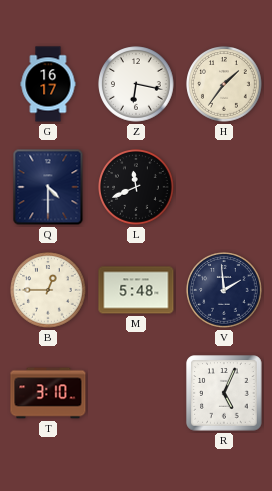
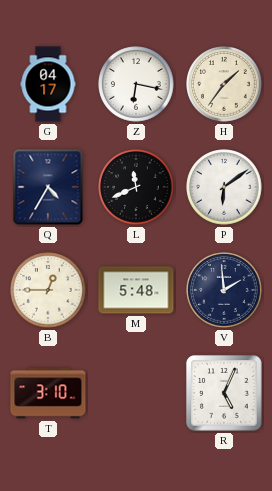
G: 16:17 -> 04:17
Q: 4:30 -> 4:35
P: none -> 6:09
